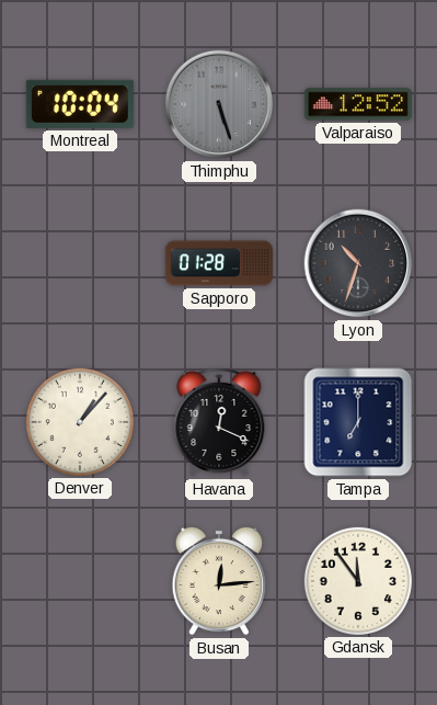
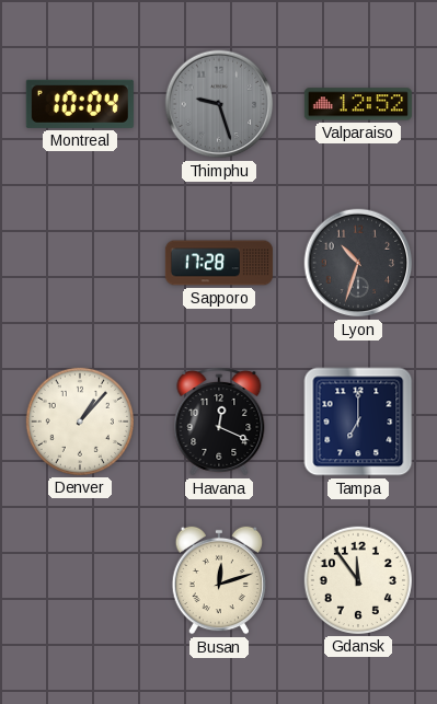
Thimphu: 5:27 -> 9:27
Sapporo: 01:28 -> 17:28
Busan: 12:14 -> 12:12
